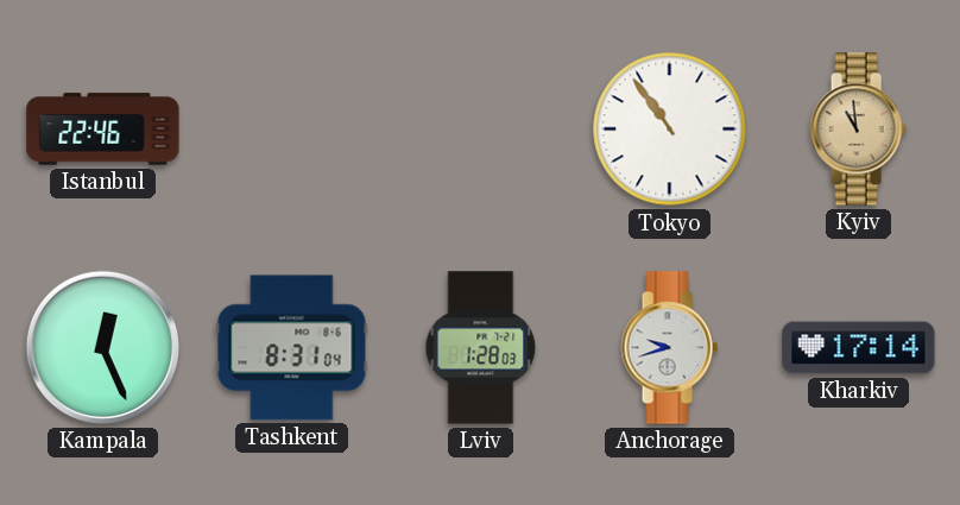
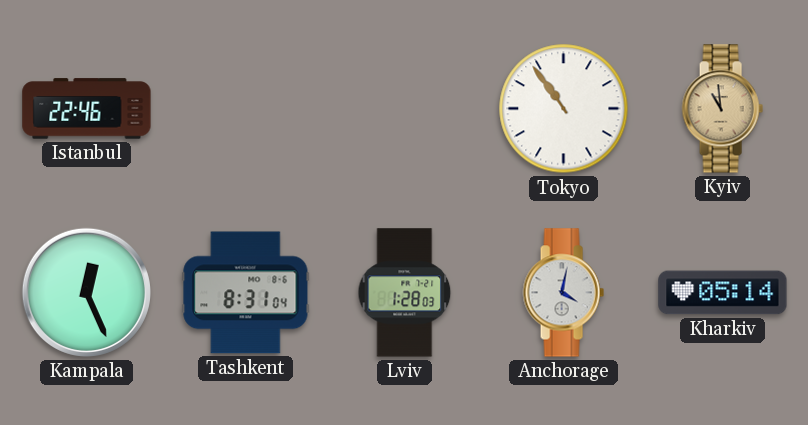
Anchorage: 9:42 -> 4:02
Kharkiv: 17:14 -> 05:14
